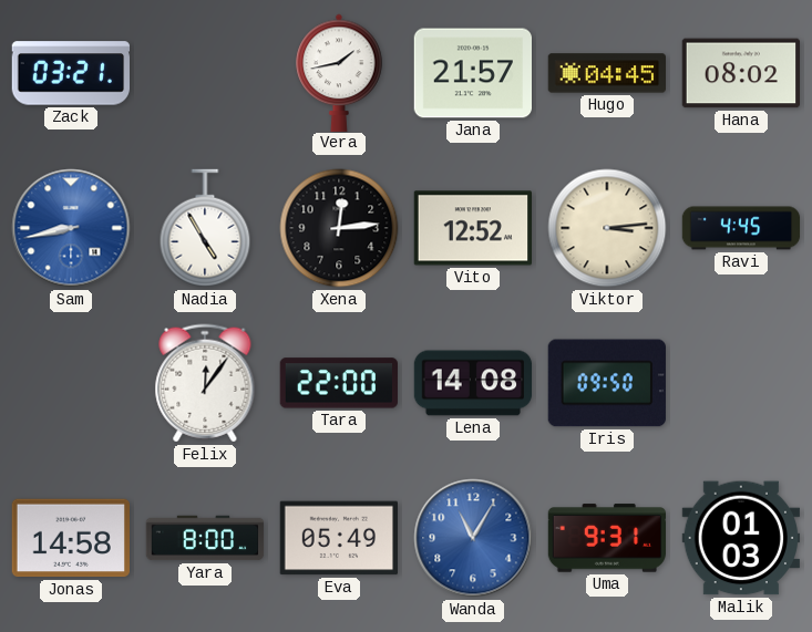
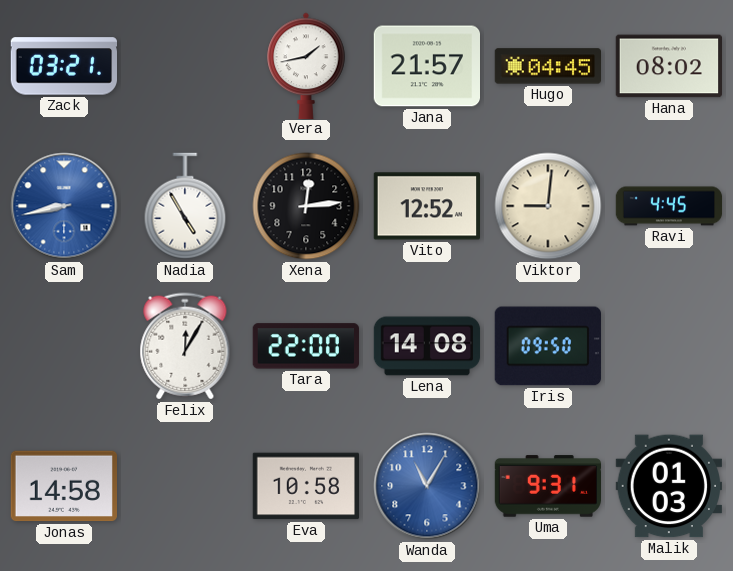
Viktor: 3:14 -> 9:01
Felix: 12:06 -> 12:05
Yara: 8:00 -> none
Eva: 05:49 -> 10:58
